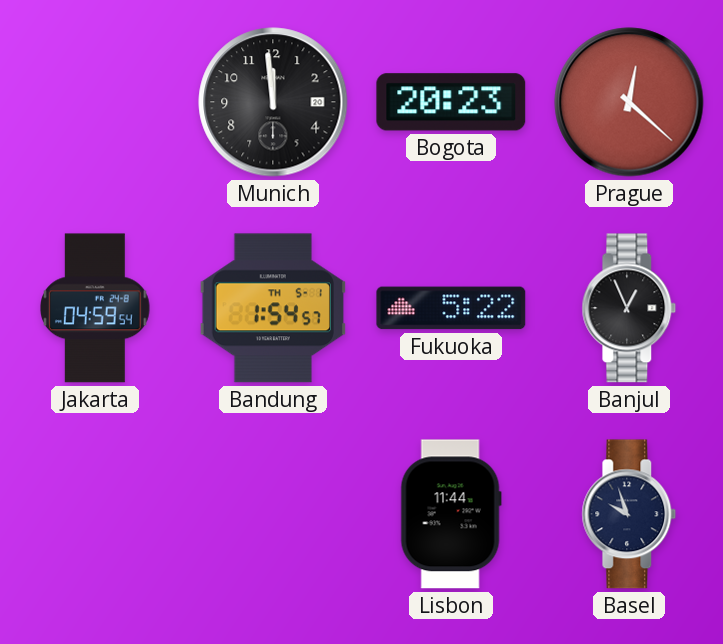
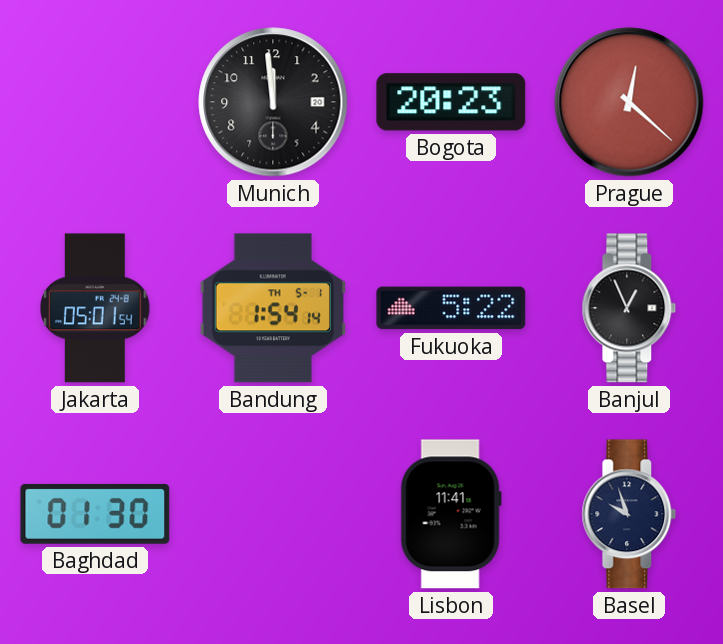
Jakarta: 04:59 -> 05:01
Bandung: 1:54:57 -> 1:54:14
Baghdad: none -> 01:30
Lisbon: 11:44 -> 11:41
